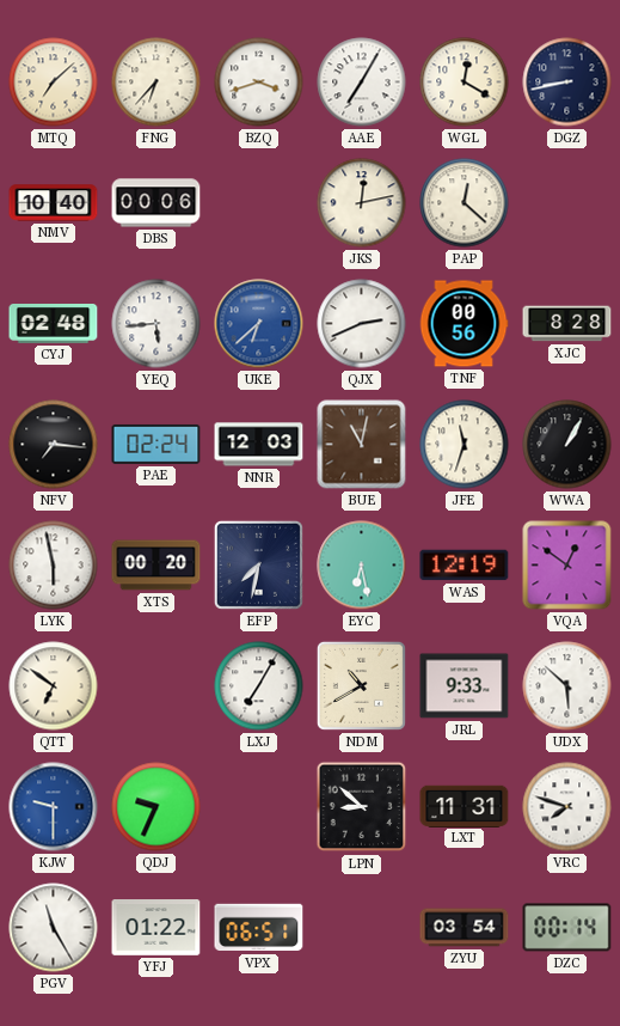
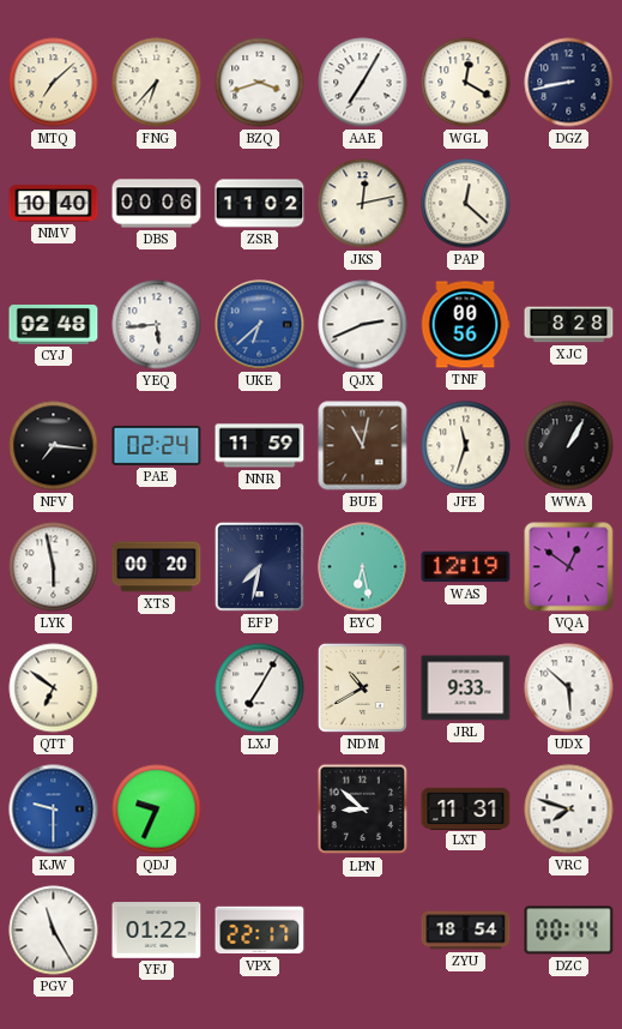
ZSR: none -> 11:02
NNR: 12:03 -> 11:59
VPX: 06:51 -> 22:17
ZYU: 03:54 -> 18:54
